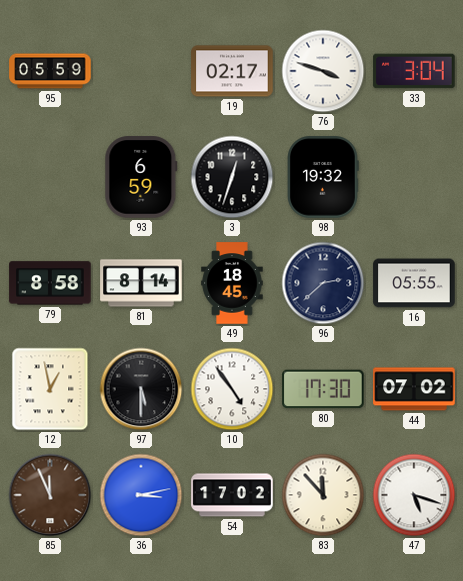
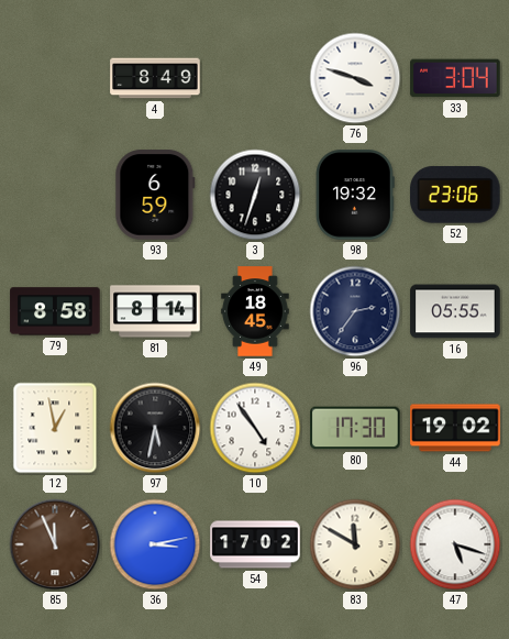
95: 05:59 -> none
4: none -> 8:49
19: 02:17 -> none
52: none -> 23:06
96: 2:38 -> 2:36
97: 5:30 -> 5:32
44: 07:02 -> 19:02
83: 11:53 -> 11:50
